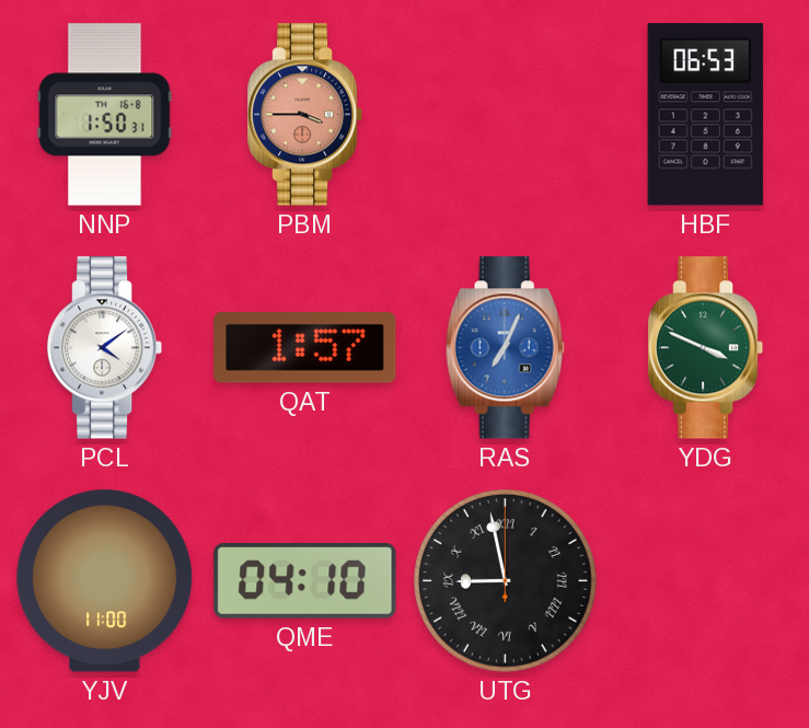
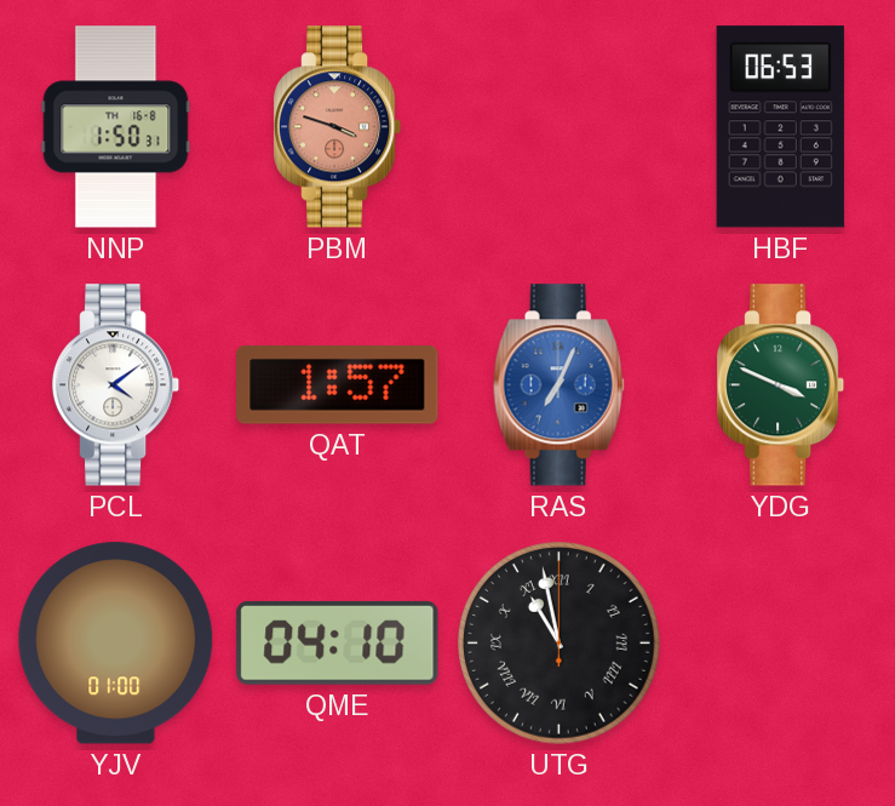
PBM: 3:45 -> 3:48
YJV: 11:00 -> 01:00
UTG: 8:58 -> 10:58
